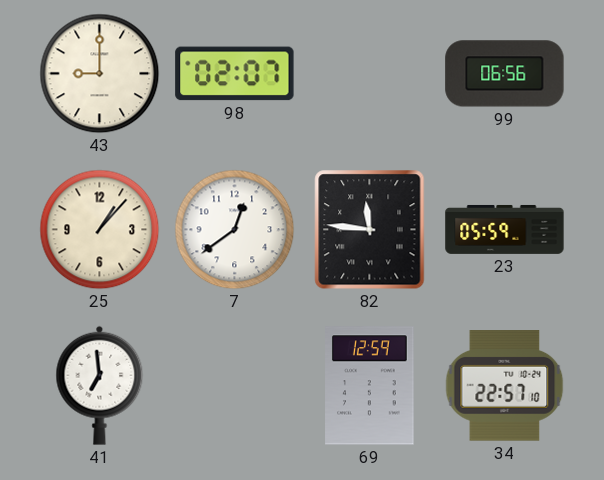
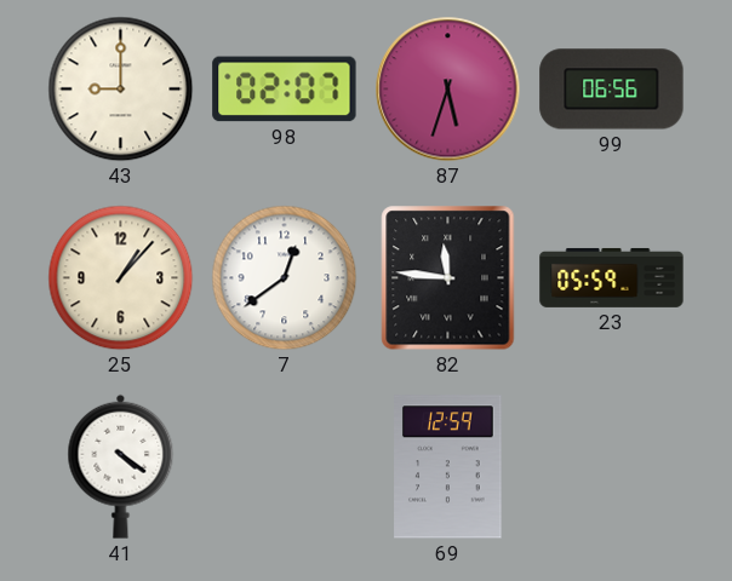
87: none -> 5:33
41: 6:59 -> 4:21
34: 22:57 -> none
